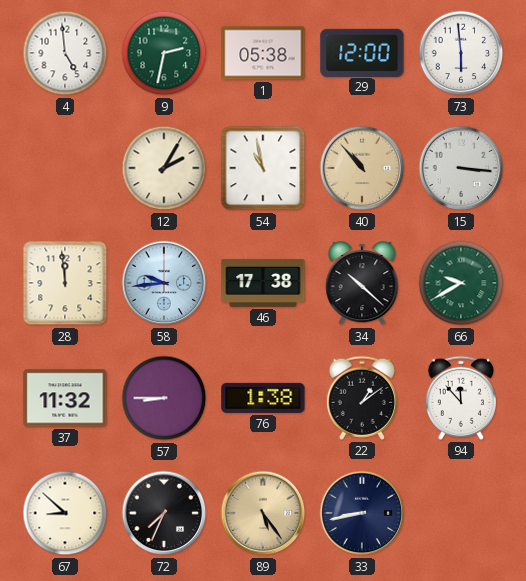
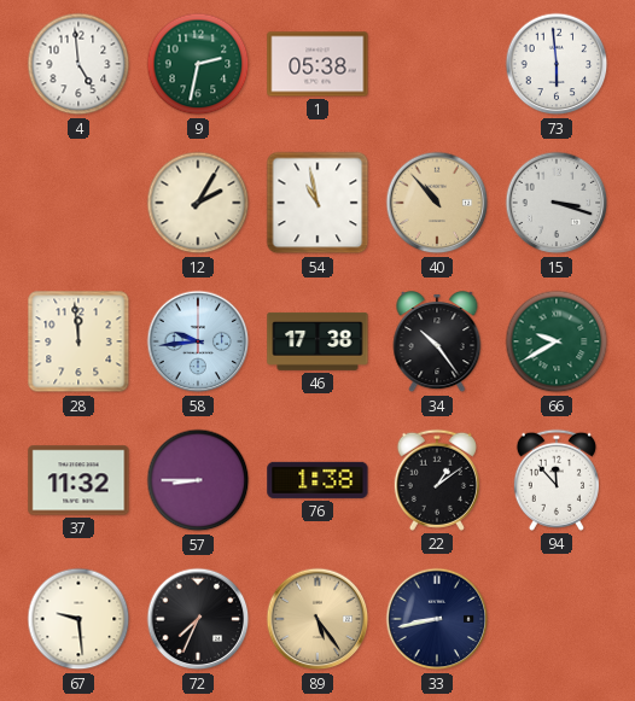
29: 12:00 -> none
15: 3:16 -> 3:18
34: 10:22 -> 10:24
67: 8:52 -> 9:29
